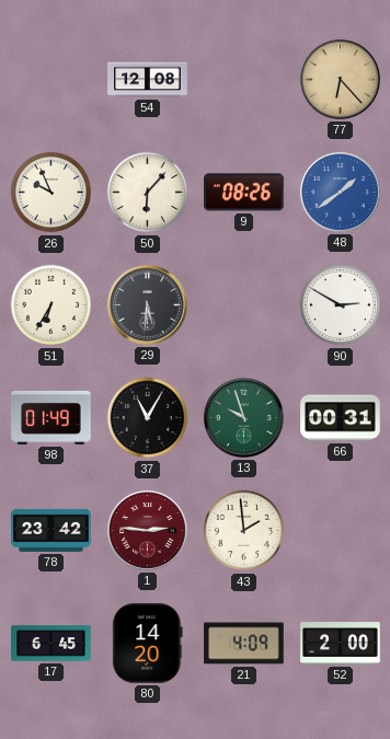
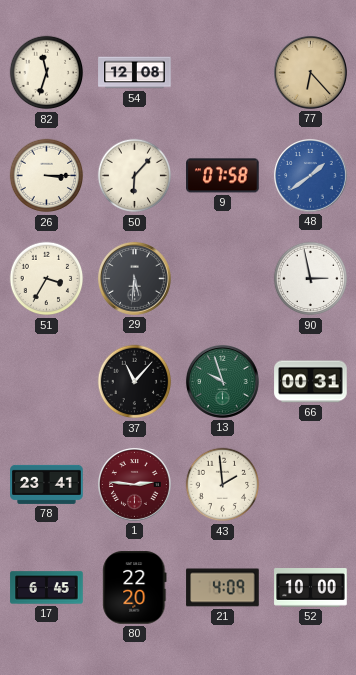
82: none -> 11:33
26: 9:56 -> 3:15
9: 08:26 -> 07:58
51: 6:35 -> 3:35
90: 2:50 -> 2:58
98: 01:49 -> none
37: 11:05 -> 11:07
78: 23:42 -> 23:41
80: 14:20 -> 22:20
52: 2:00 -> 10:00
